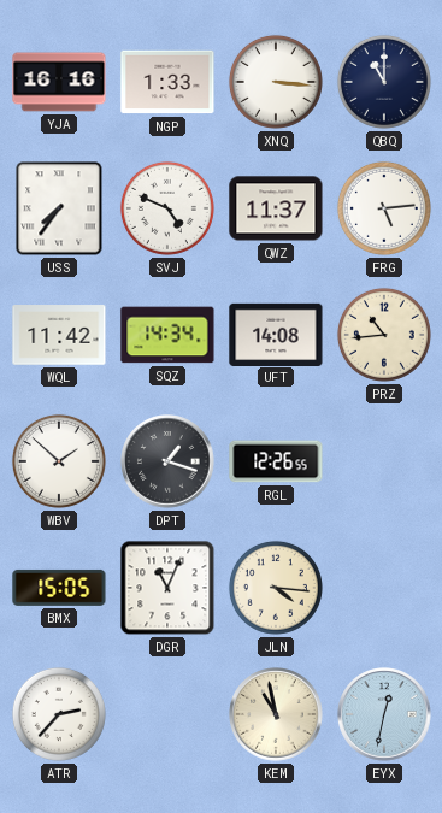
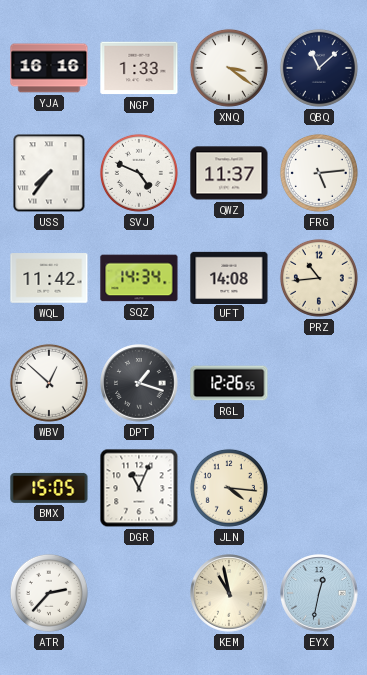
XNQ: 3:16 -> 3:21
QBQ: 11:00 -> 11:08
WBV: 1:52 -> 12:52
